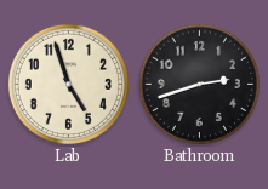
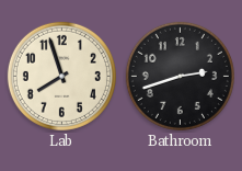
Lab: 4:57 -> 7:57
